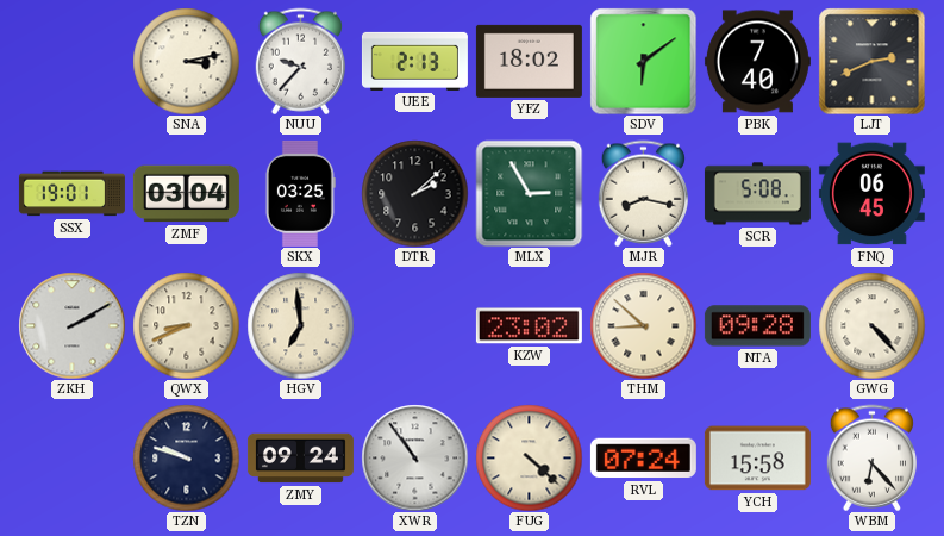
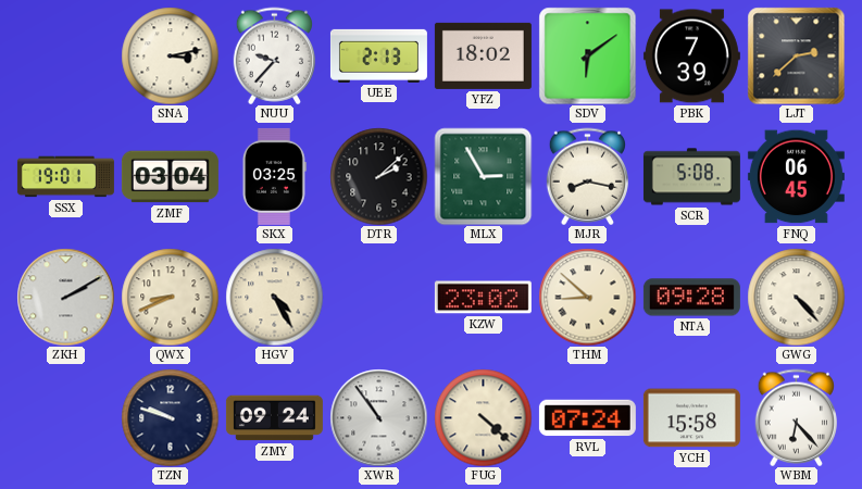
PBK: 7:40 -> 7:39
LJT: 2:41 -> 2:38
HGV: 6:59 -> 4:25
